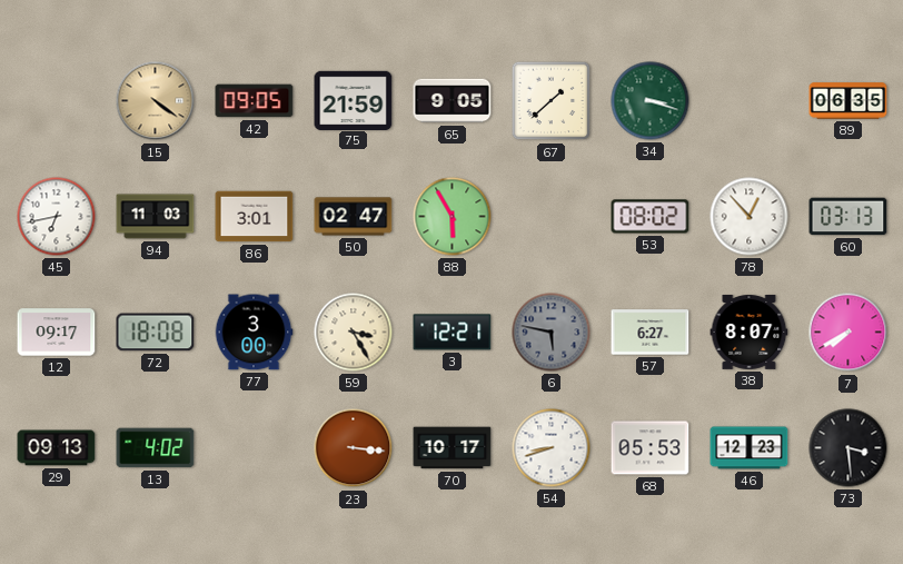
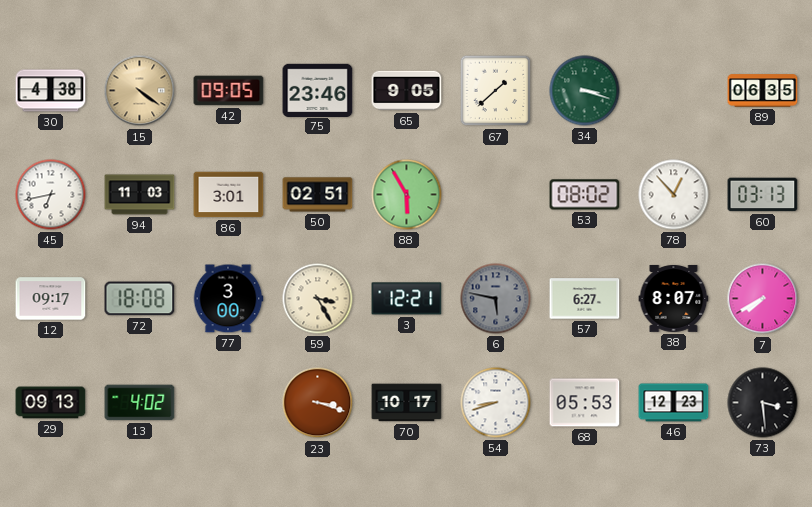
30: none -> 4:38
75: 21:59 -> 23:46
50: 02:47 -> 02:51
23: 3:16 -> 3:18
